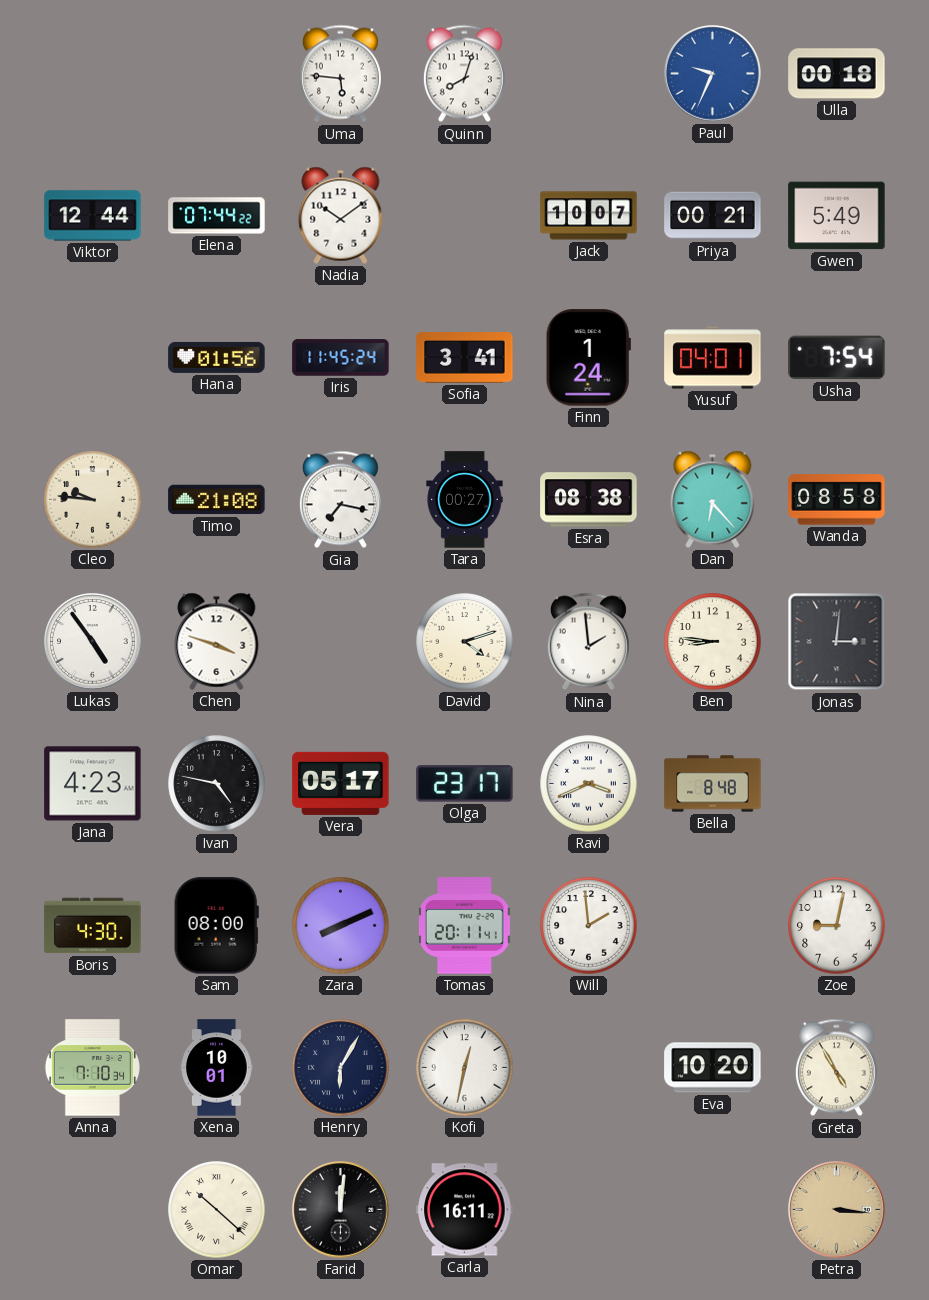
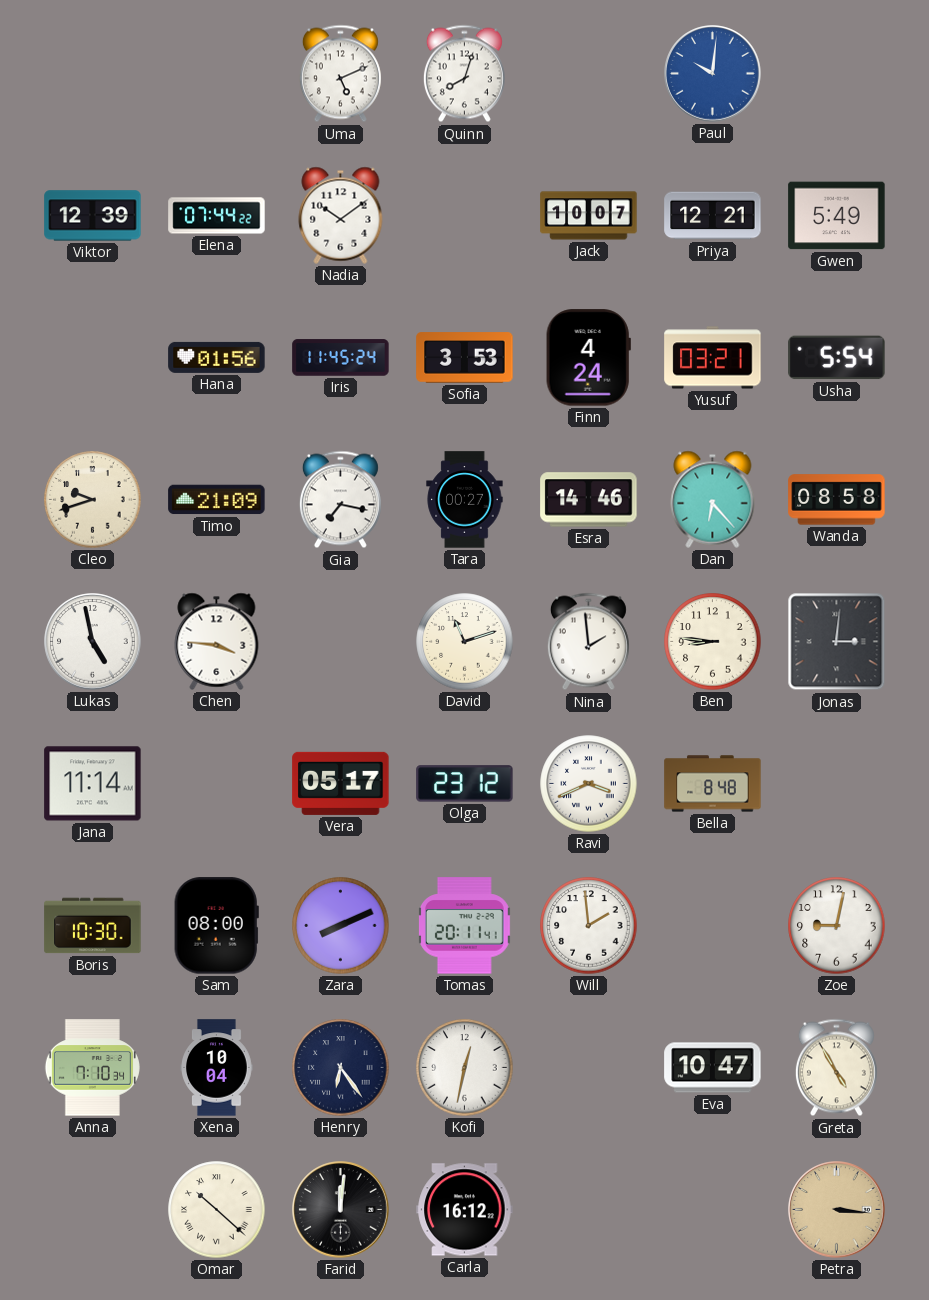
Uma: 5:46 -> 5:11
Paul: 9:34 -> 10:01
Ulla: 00:18 -> none
Viktor: 12:44 -> 12:39
Priya: 00:21 -> 12:21
Sofia: 3:41 -> 3:53
Finn: 1:24 -> 4:24
Yusuf: 04:01 -> 03:21
Usha: 7:54 -> 5:54
Cleo: 9:46 -> 9:42
Timo: 21:08 -> 21:09
Esra: 08:38 -> 14:46
Lukas: 4:54 -> 4:58
Chen: 3:48 -> 3:46
David: 4:12 -> 11:12
Jana: 4:23 -> 11:14
Ivan: 4:47 -> none
Olga: 23:17 -> 23:12
Boris: 4:30 -> 10:30
Xena: 10:01 -> 10:04
Henry: 6:05 -> 6:24
Eva: 10:20 -> 10:47
Carla: 16:11 -> 16:12
